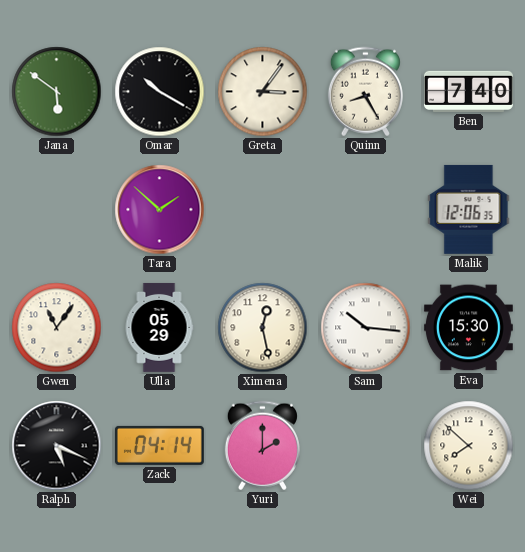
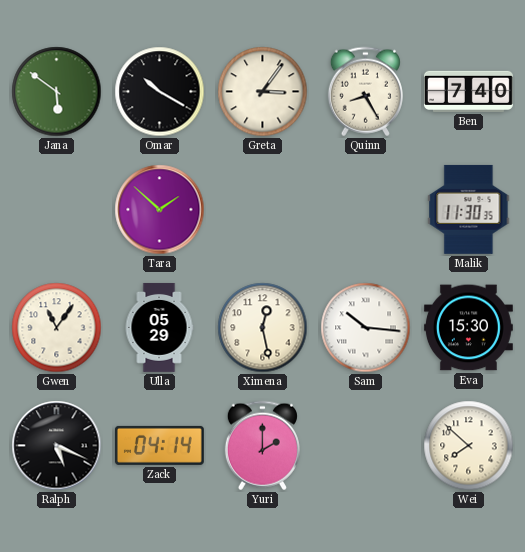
Malik: 12:06 -> 11:30
